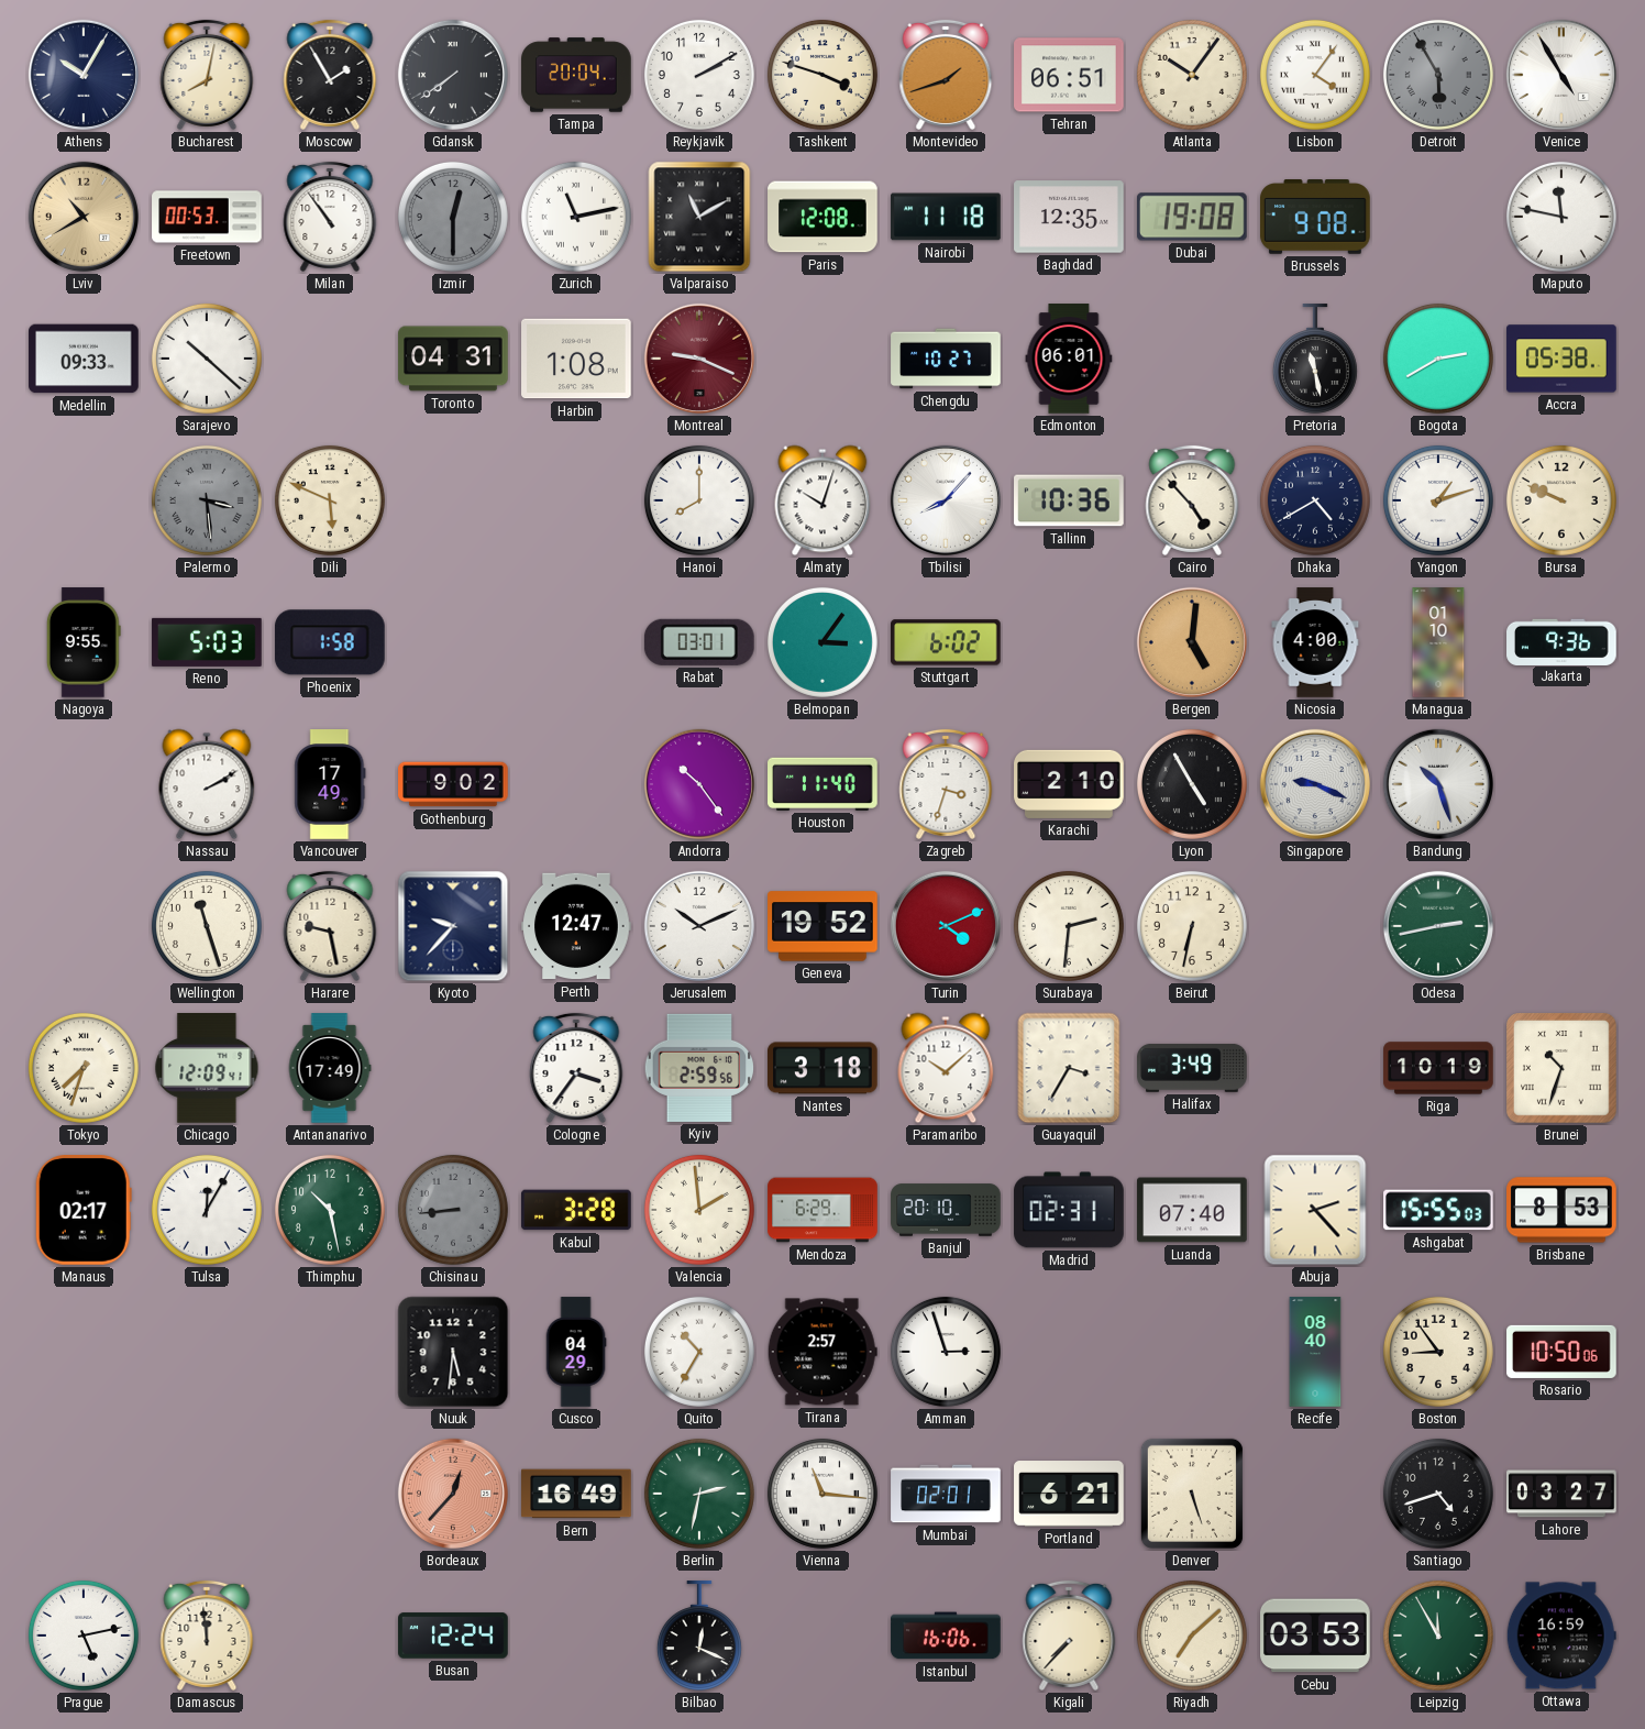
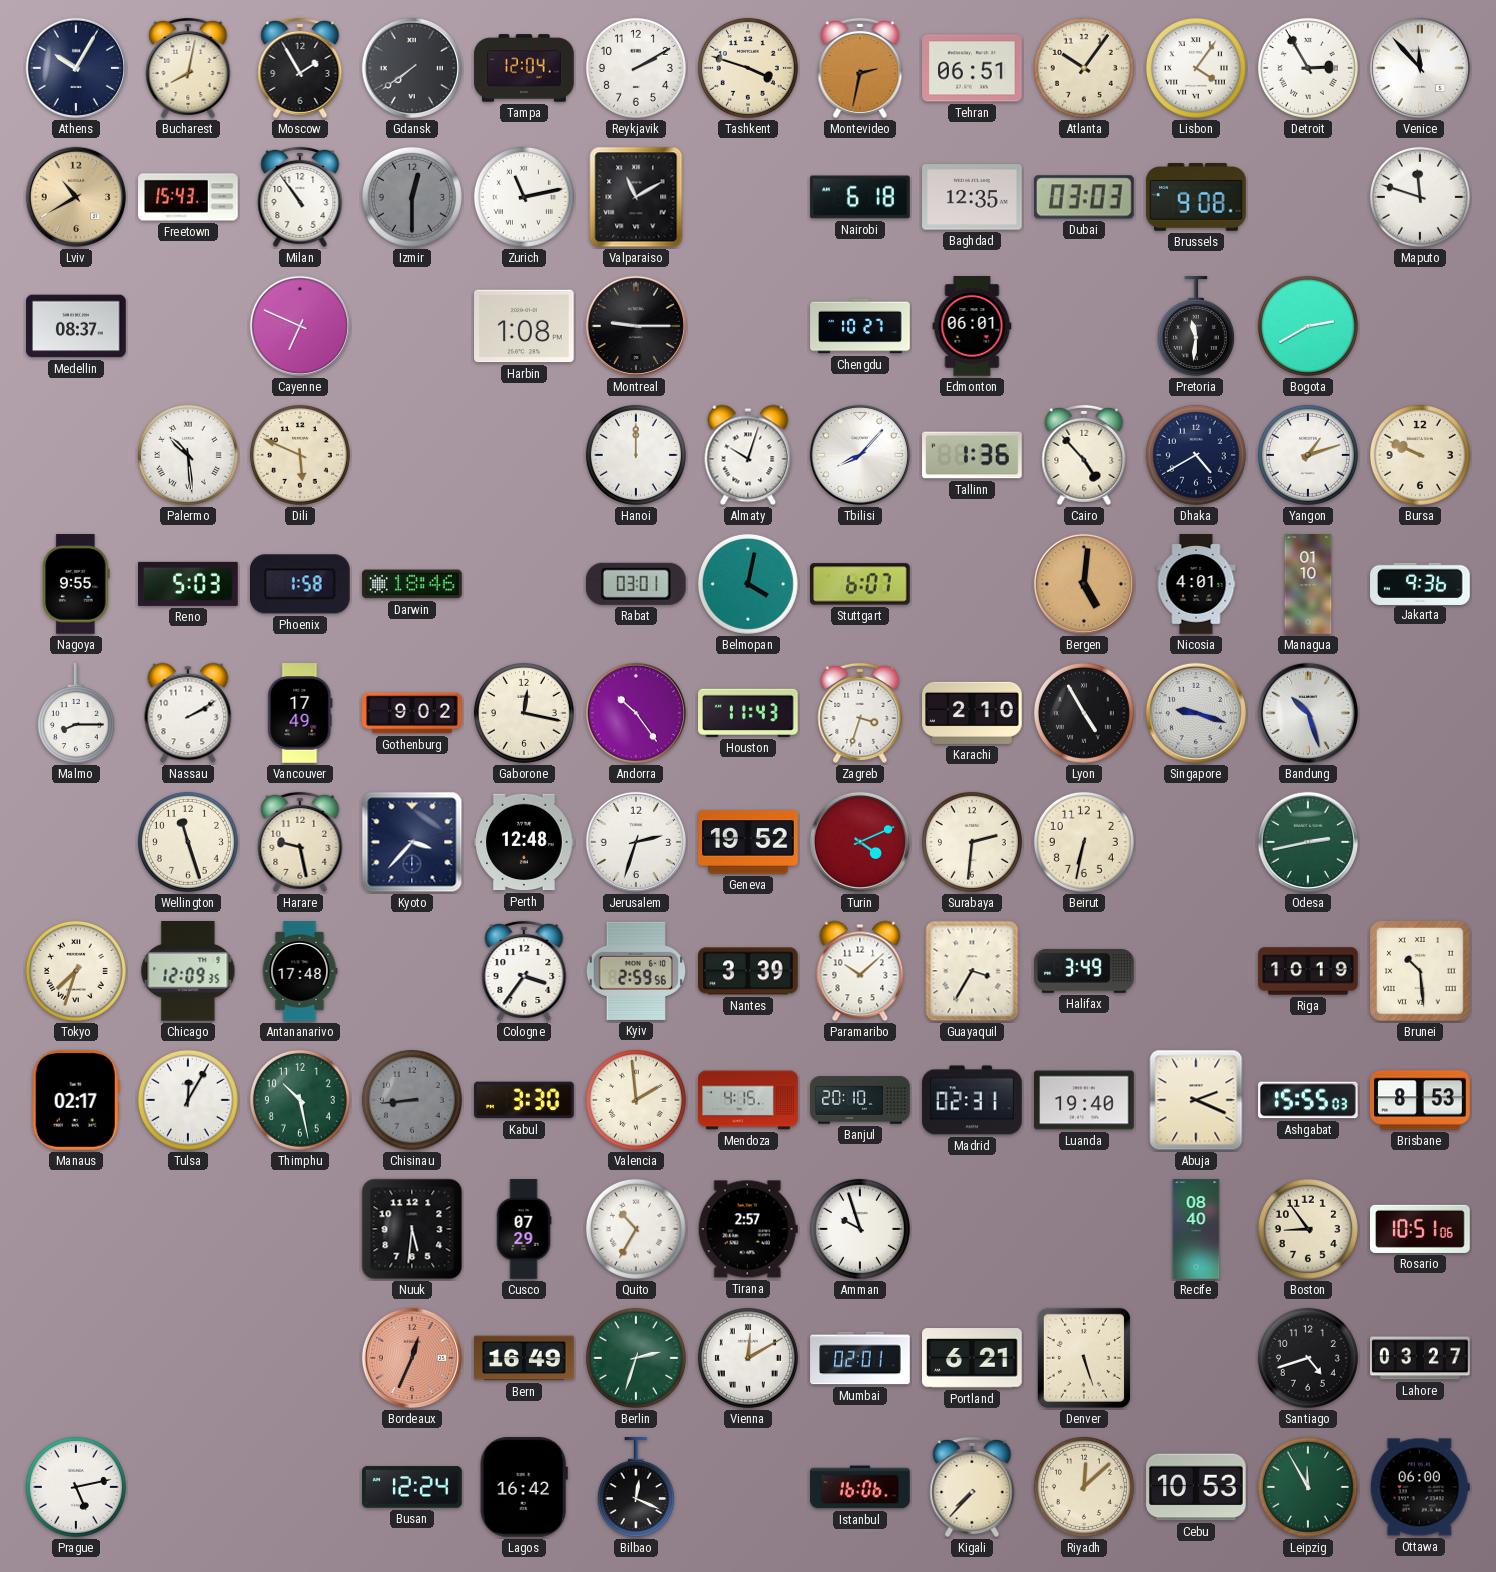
Tampa: 20:04 -> 12:04
Montevideo: 1:42 -> 2:32
Detroit: 5:55 -> 2:55
Detroit dial: grey -> white
Venice: 4:55 -> 11:53
Freetown: 00:53 -> 15:43
Paris: 12:08 -> none
Nairobi: 11:18 -> 6:18
Dubai: 19:08 -> 03:03
Maputo: 11:47 -> 11:48
Medellin: 09:33 -> 08:37
Sarajevo: 10:22 -> none
Cayenne: none -> 6:49
Toronto: 04:31 -> none
Montreal: 9:19 -> 9:15
Montreal dial: burgundy -> black
Pretoria: 11:28 -> 11:31
Accra: 05:38 -> none
Palermo: 3:29 -> 10:29
Palermo dial: grey -> white
Hanoi: 8:00 -> 12:00
Tallinn: 10:36 -> 1:36
Darwin: none -> 18:46
Belmopan: 3:06 -> 4:02
Stuttgart: 6:02 -> 6:07
Nicosia: 4:00 -> 4:01
Malmo: none -> 8:15
Gaborone: none -> 12:17
Houston: 11:40 -> 11:43
Singapore: 9:19 -> 9:18
Kyoto: 9:37 -> 3:37
Perth: 12:47 -> 12:48
Jerusalem: 10:11 -> 2:33
Chicago: 12:09:41 -> 12:09:35
Antananarivo: 17:49 -> 17:48
Nantes: 3:18 -> 3:39
Brunei: 10:33 -> 10:29
Kabul: 3:28 -> 3:30
Mendoza: 6:29 -> 4:15
Luanda: 07:40 -> 19:40
Abuja: 2:23 -> 2:19
Cusco: 04:29 -> 07:29
Amman: 2:57 -> 9:57
Rosario: 10:50 -> 10:51
Bordeaux: 12:37 -> 12:34
Berlin: 2:32 -> 2:33
Vienna: 11:16 -> 12:10
Damascus: 11:59 -> none
Lagos: none -> 16:42
Riyadh: 7:08 -> 12:08
Cebu: 03:53 -> 10:53
Ottawa: 16:59 -> 06:00
